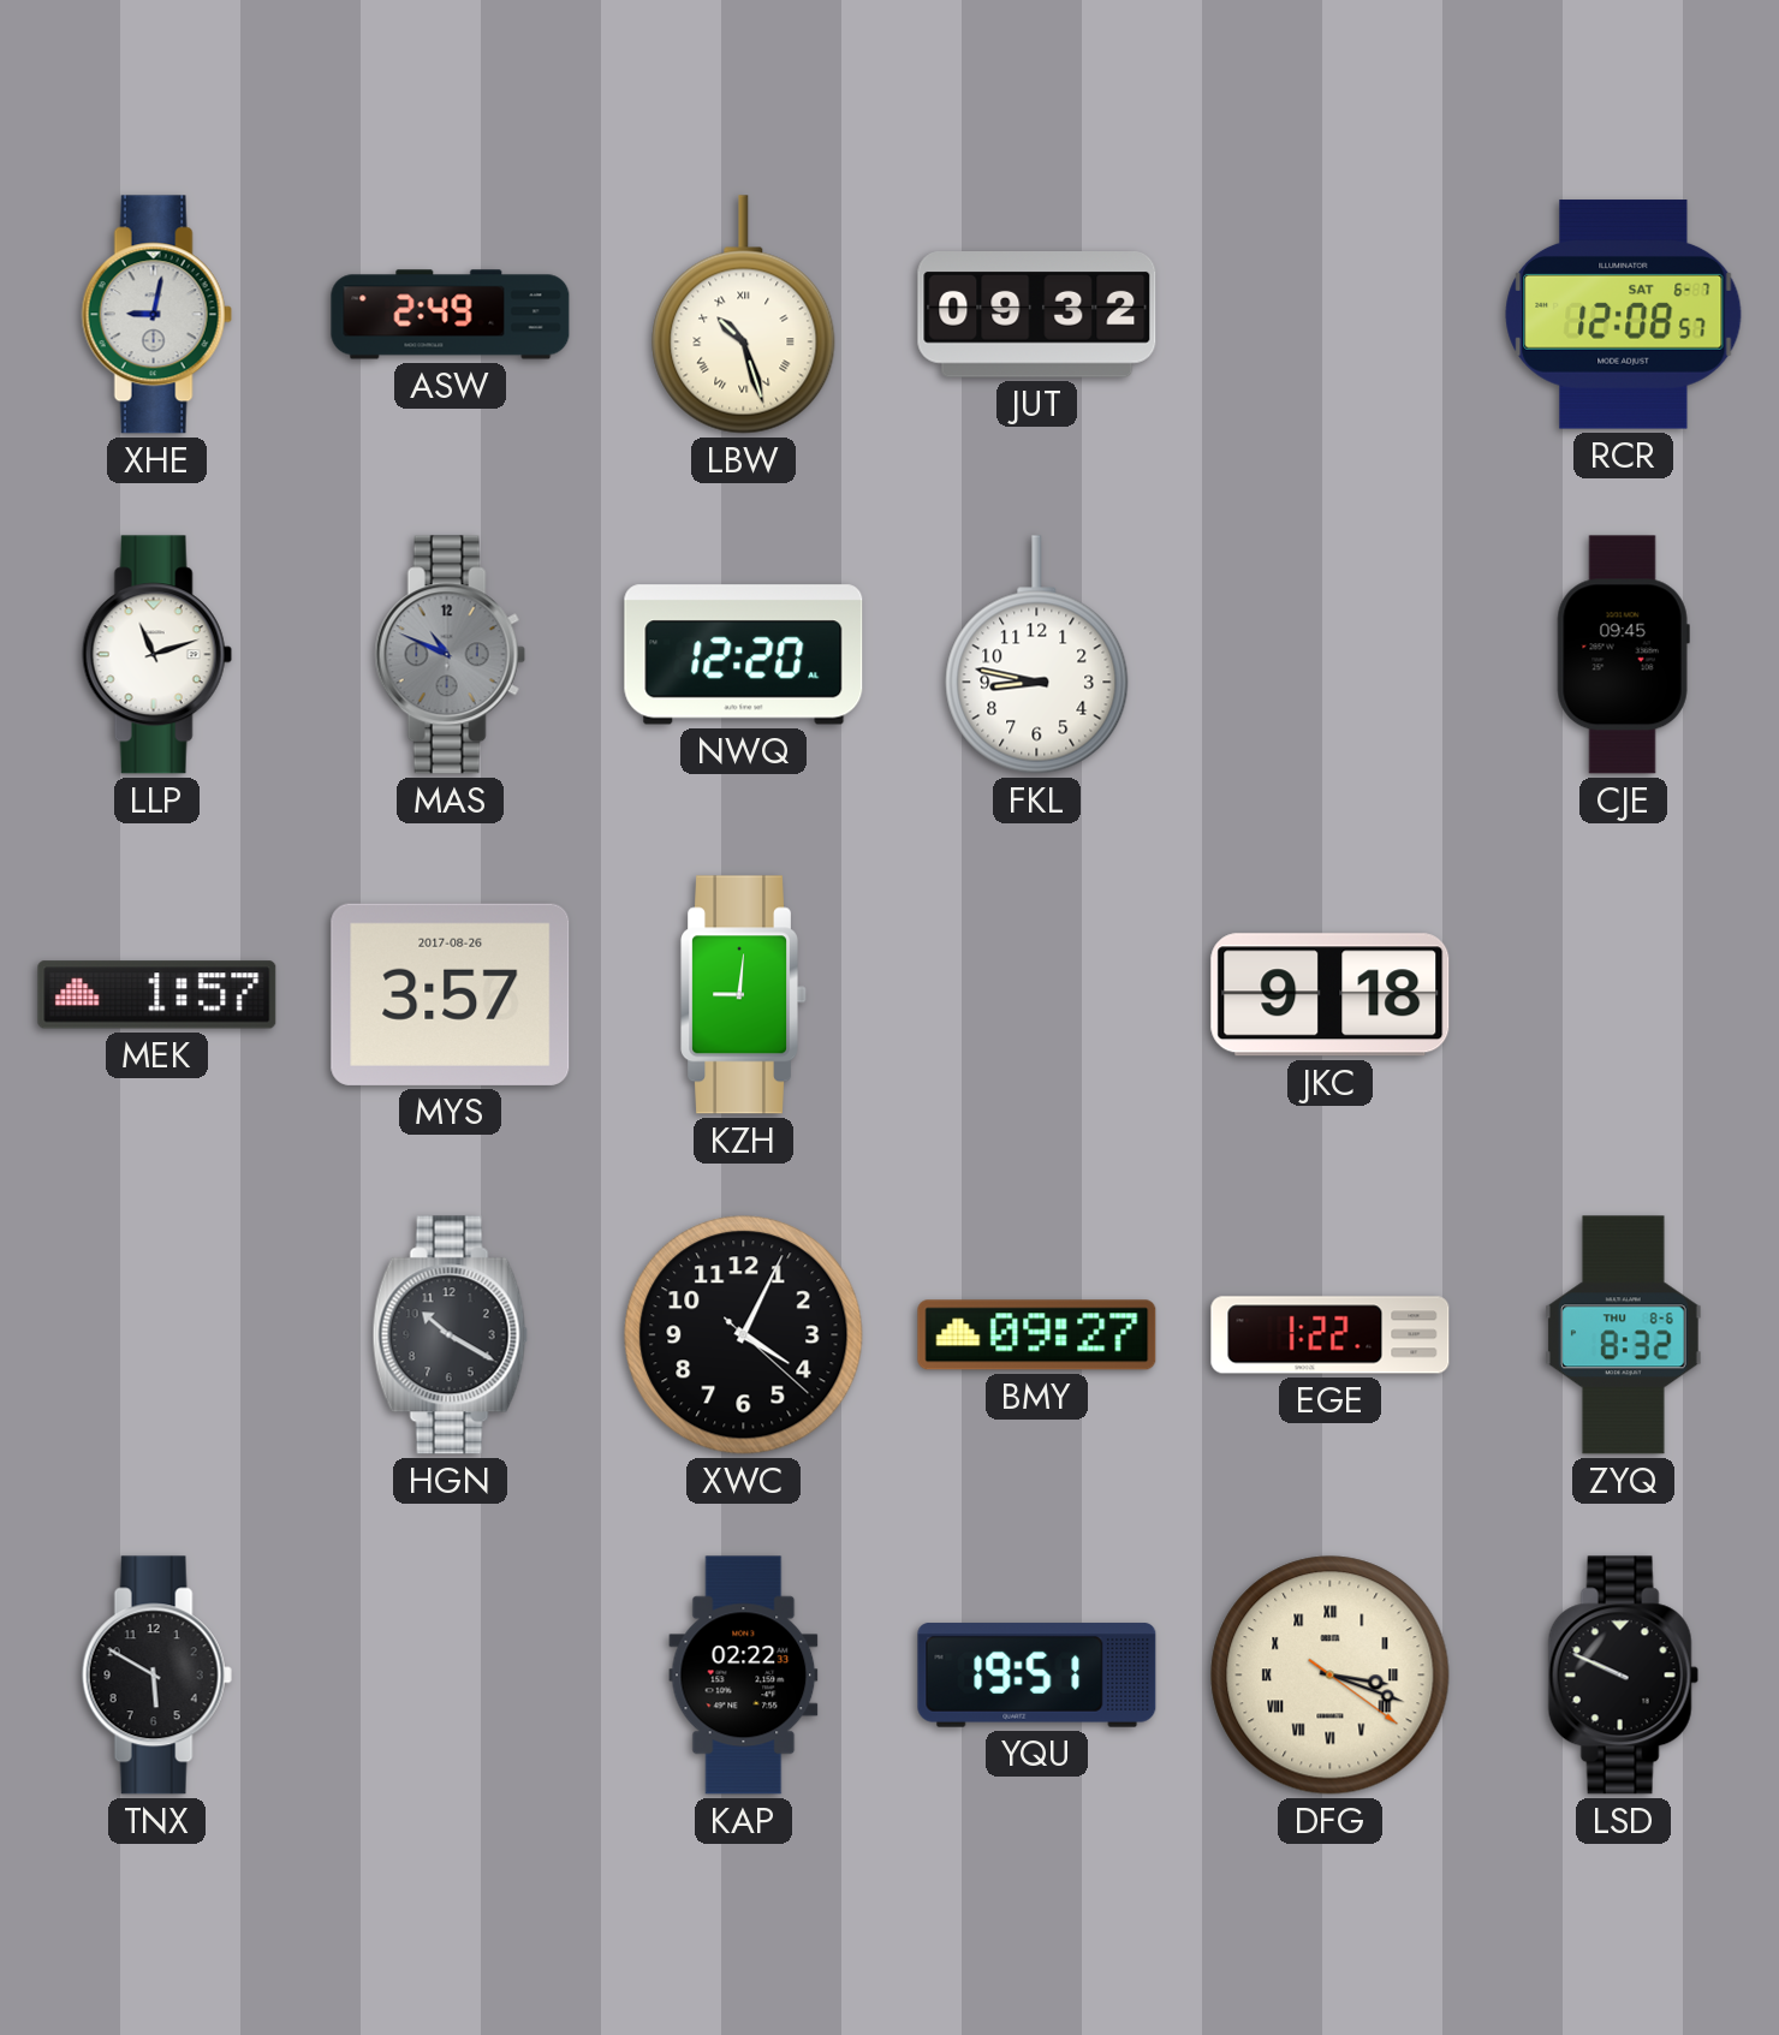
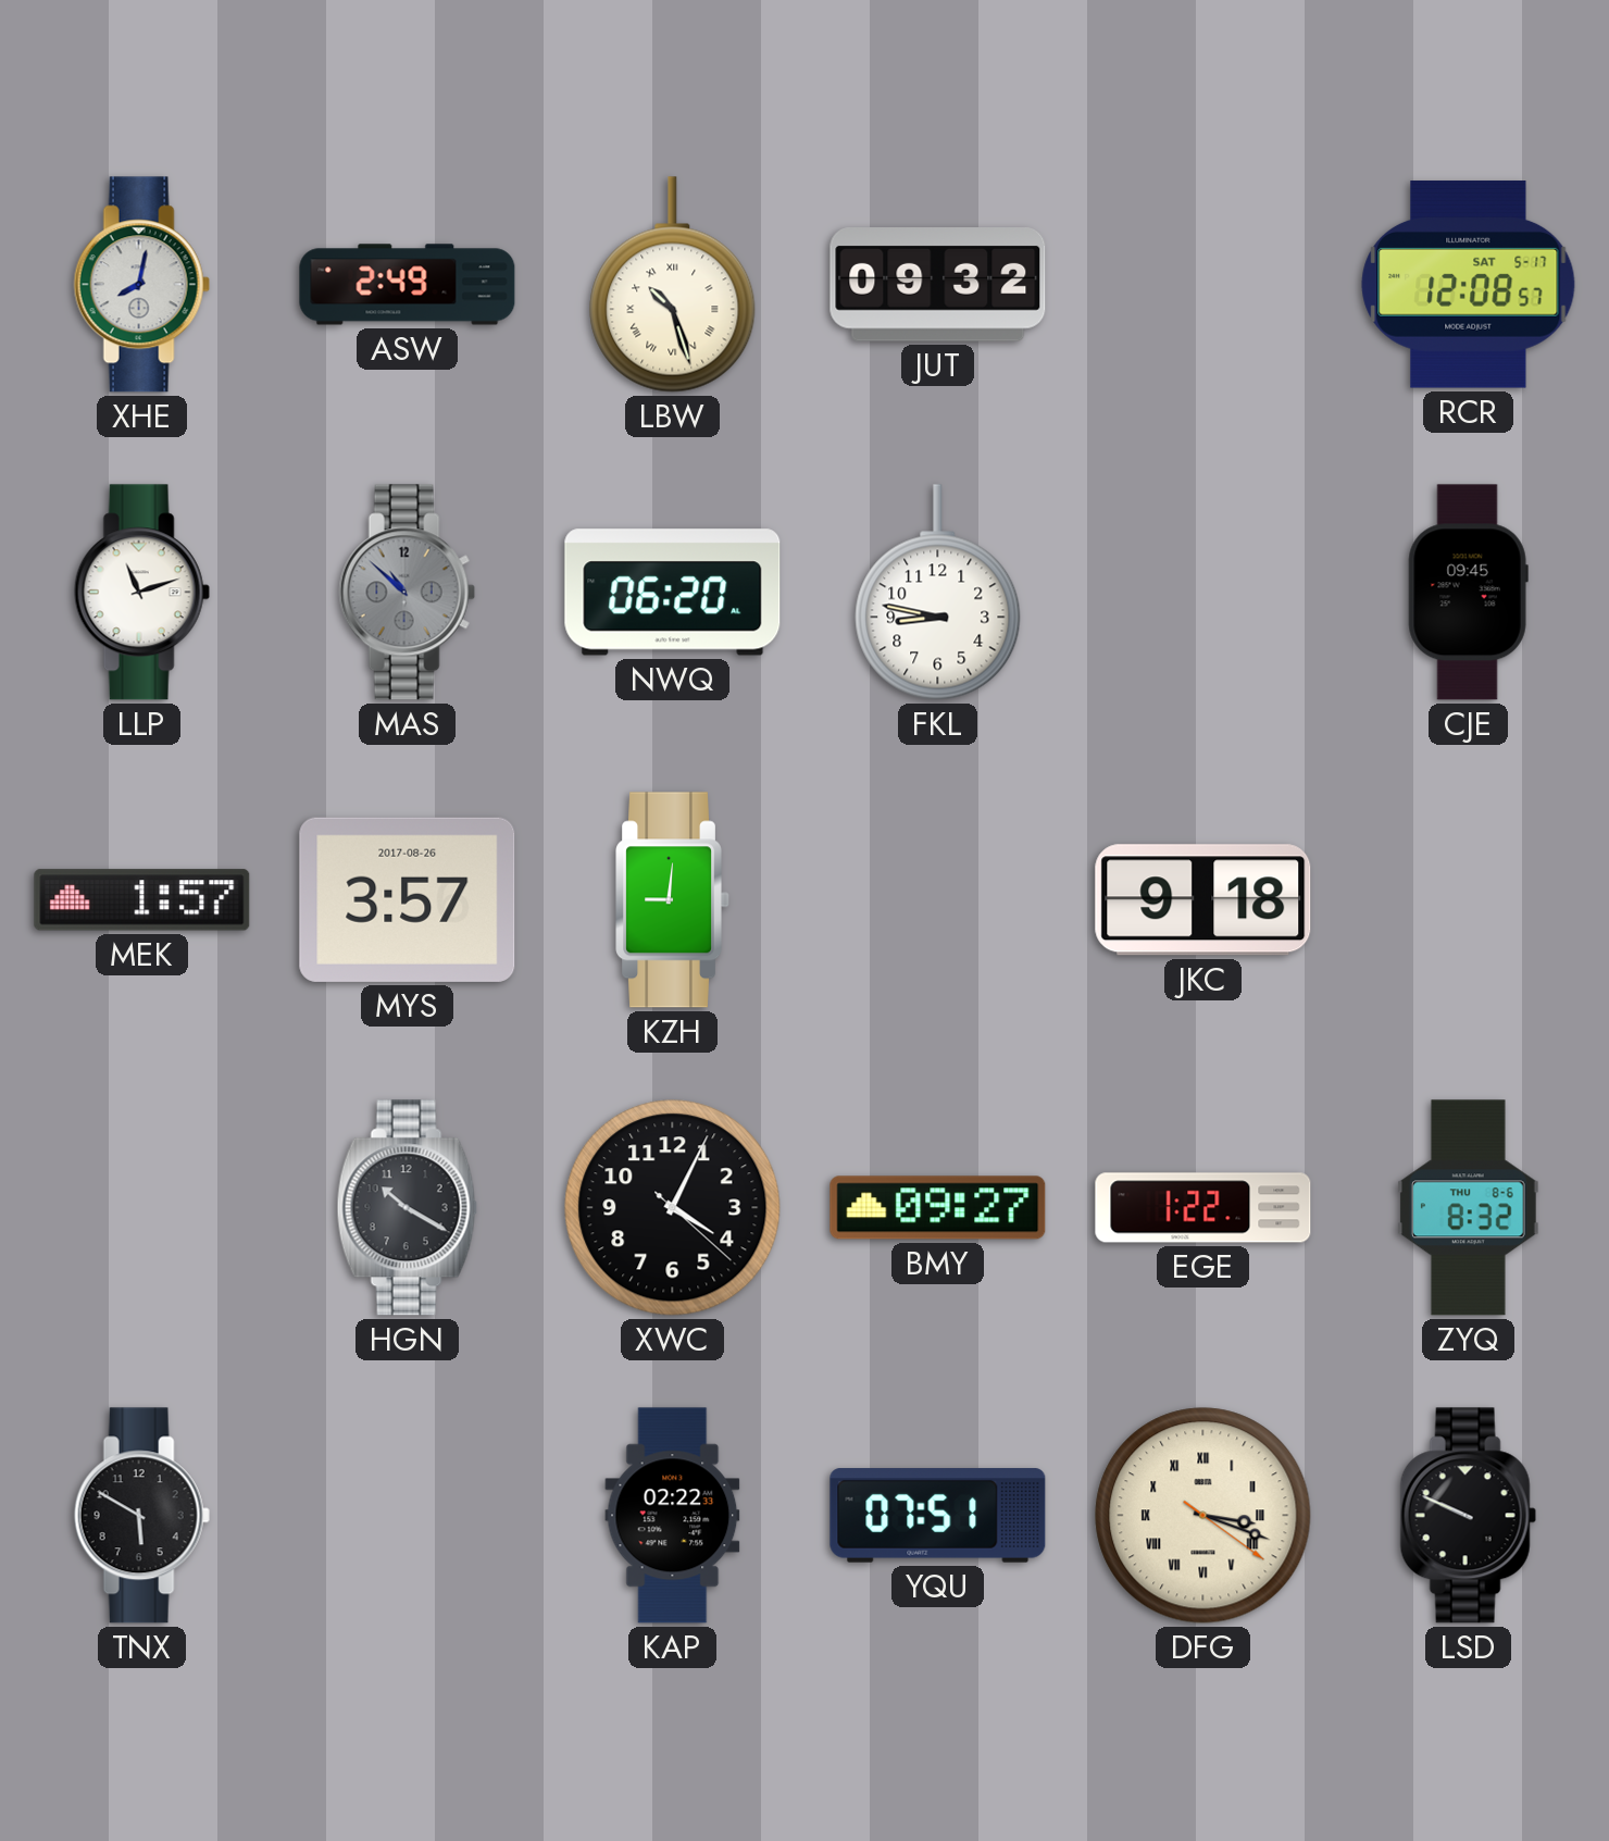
XHE: 9:02 -> 8:02
RCR date: SAT 6-7 -> SAT 5-17
MAS: 10:49 -> 10:52
NWQ: 12:20 -> 06:20
YQU: 19:51 -> 07:51
